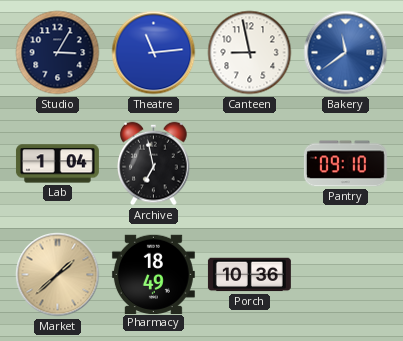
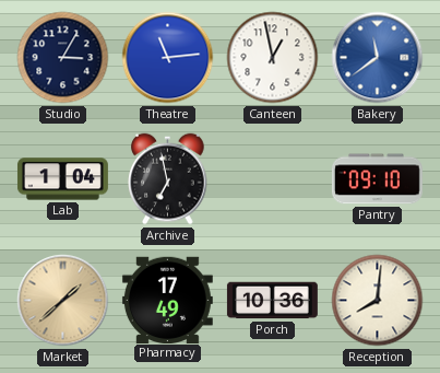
Canteen: 8:58 -> 12:58
Pharmacy: 18:49 -> 17:49
Reception: none -> 8:01
